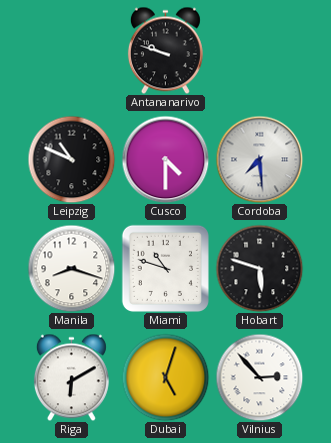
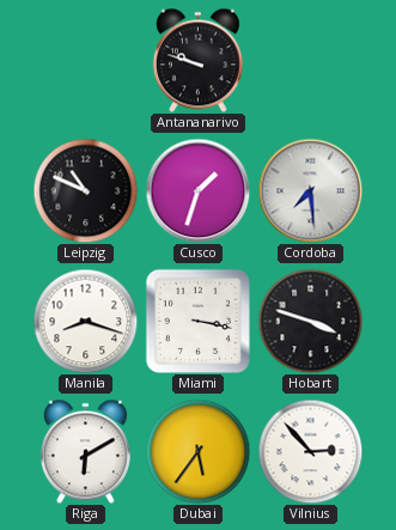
Cusco: 4:30 -> 1:33
Miami: 10:48 -> 3:17
Hobart: 5:48 -> 3:48
Dubai: 5:03 -> 5:36
